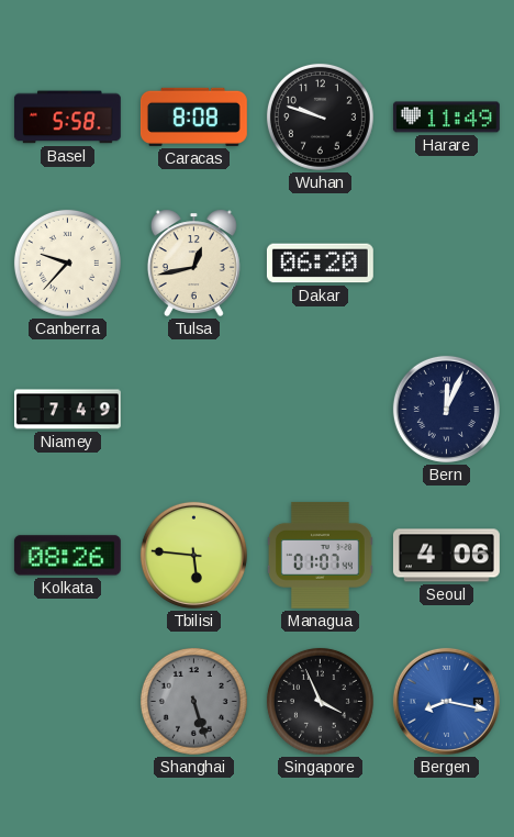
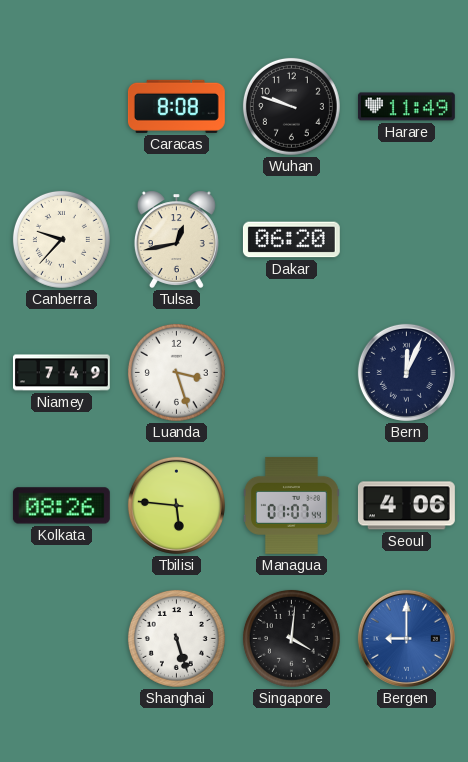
Basel: 5:58 -> none
Luanda: none -> 3:27
Shanghai dial: grey -> white
Singapore: 3:56 -> 4:01
Bergen: 8:17 -> 9:00
